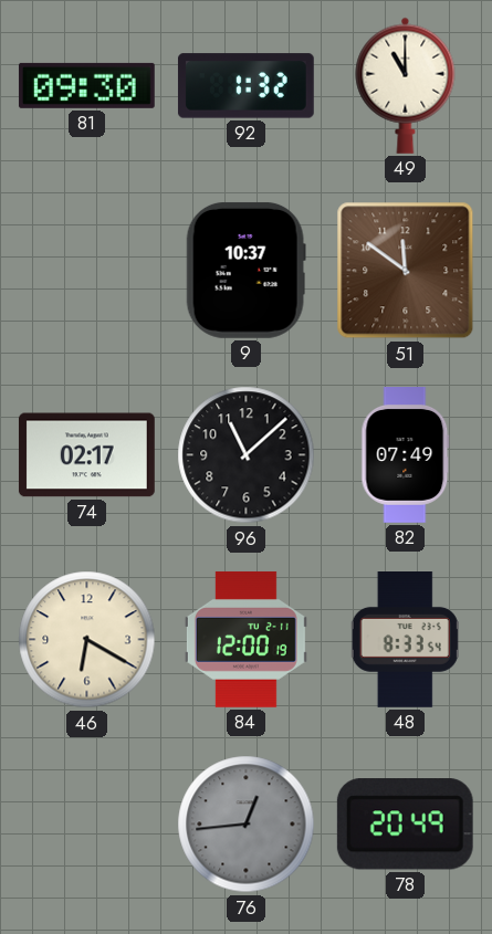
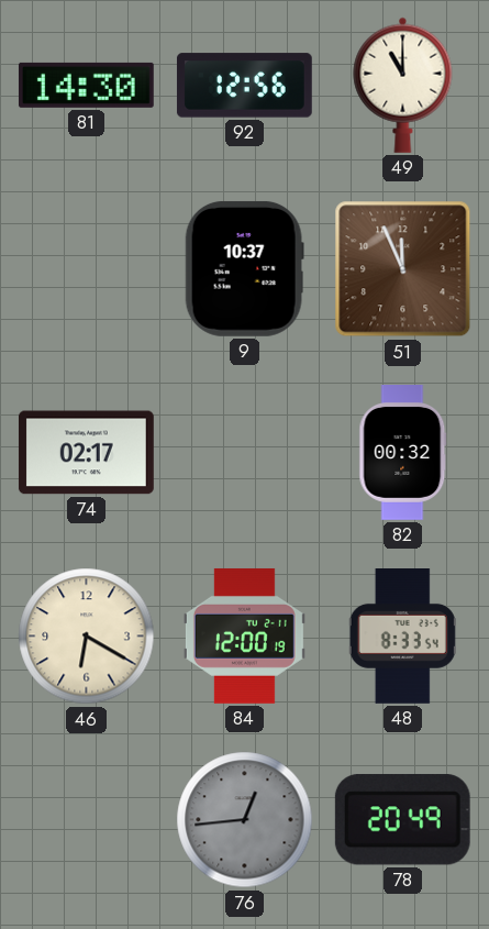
81: 09:30 -> 14:30
92: 1:32 -> 12:56
51: 11:51 -> 11:56
96: 11:08 -> none
82: 07:49 -> 00:32
